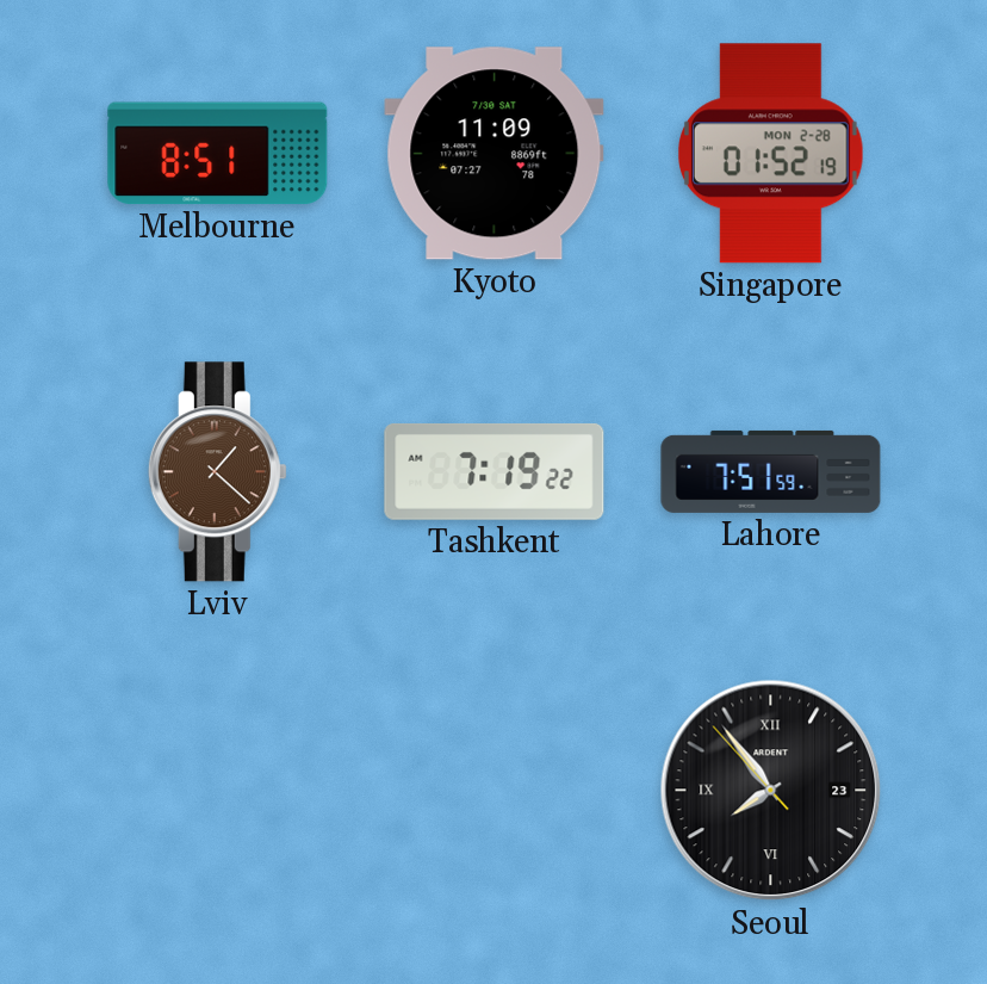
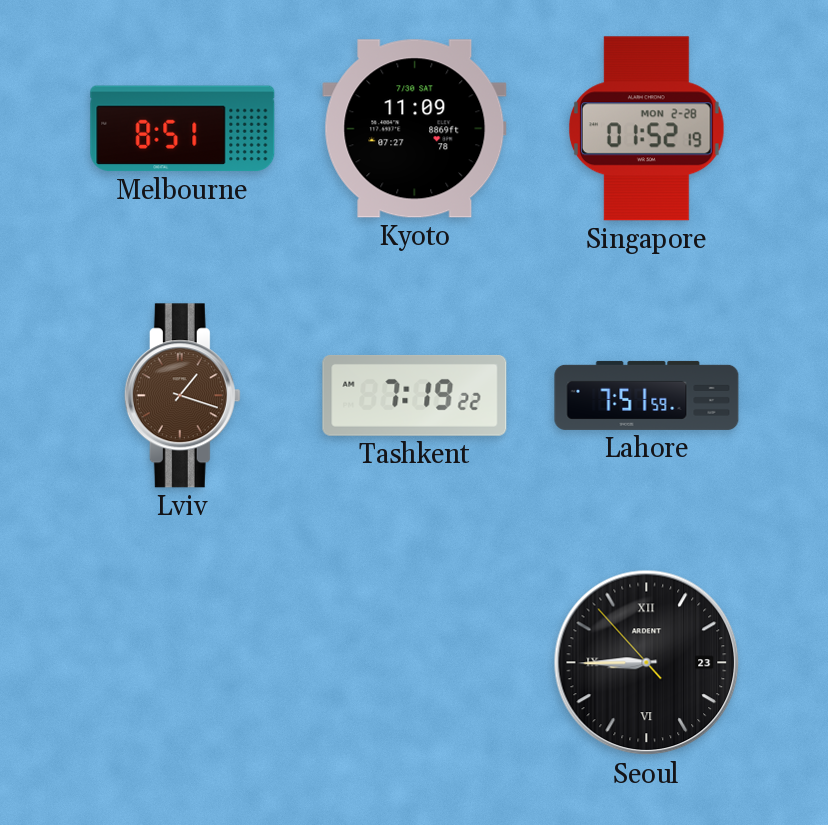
Lviv: 1:22 -> 1:18
Seoul: 7:53 -> 8:44
